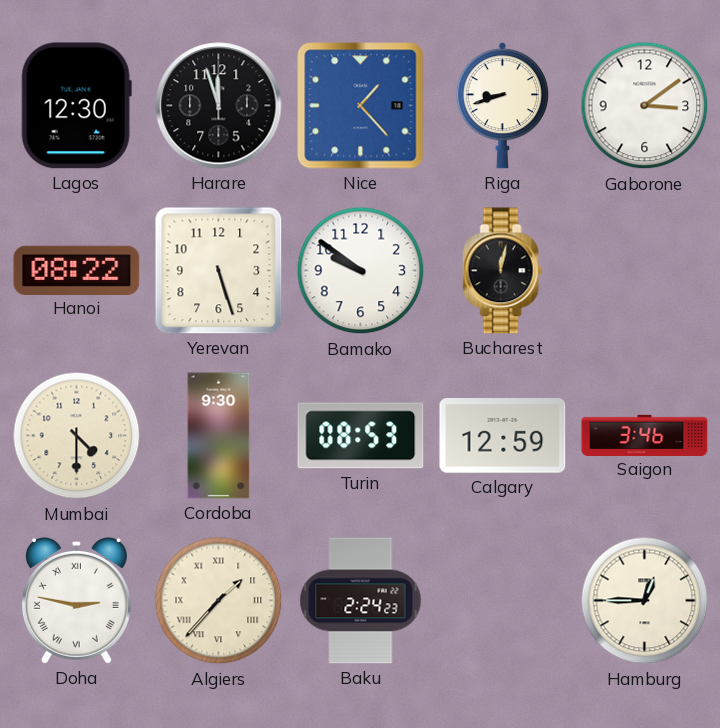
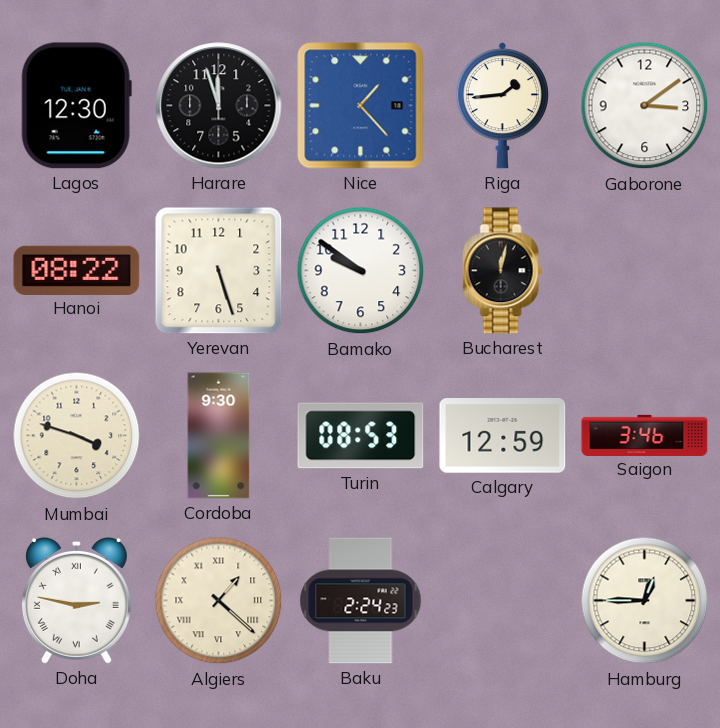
Riga: 8:42 -> 1:44
Mumbai: 4:30 -> 3:48
Algiers: 1:37 -> 1:22
